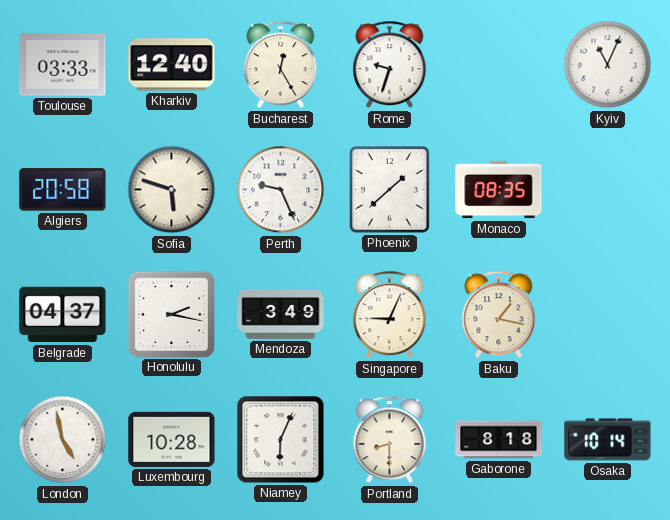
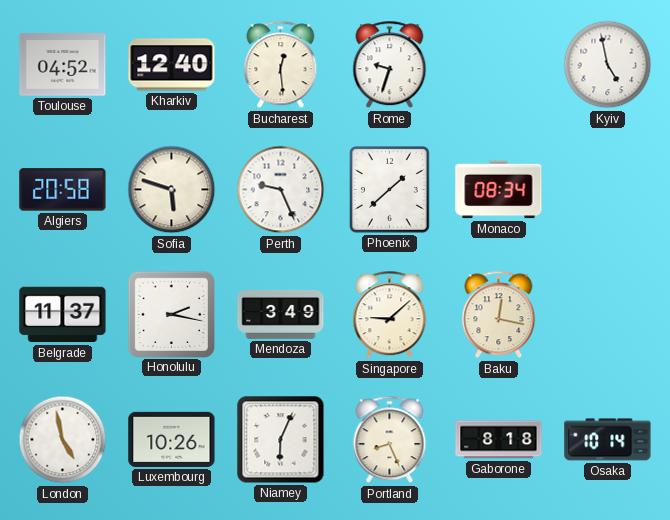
Toulouse: 03:33 -> 04:52
Bucharest: 12:25 -> 12:29
Kyiv: 11:04 -> 4:58
Monaco: 08:35 -> 08:34
Belgrade: 04:37 -> 11:37
Singapore: 9:04 -> 9:08
Baku: 1:17 -> 12:17
Luxembourg: 10:28 -> 10:26
Portland: 8:30 -> 8:26
